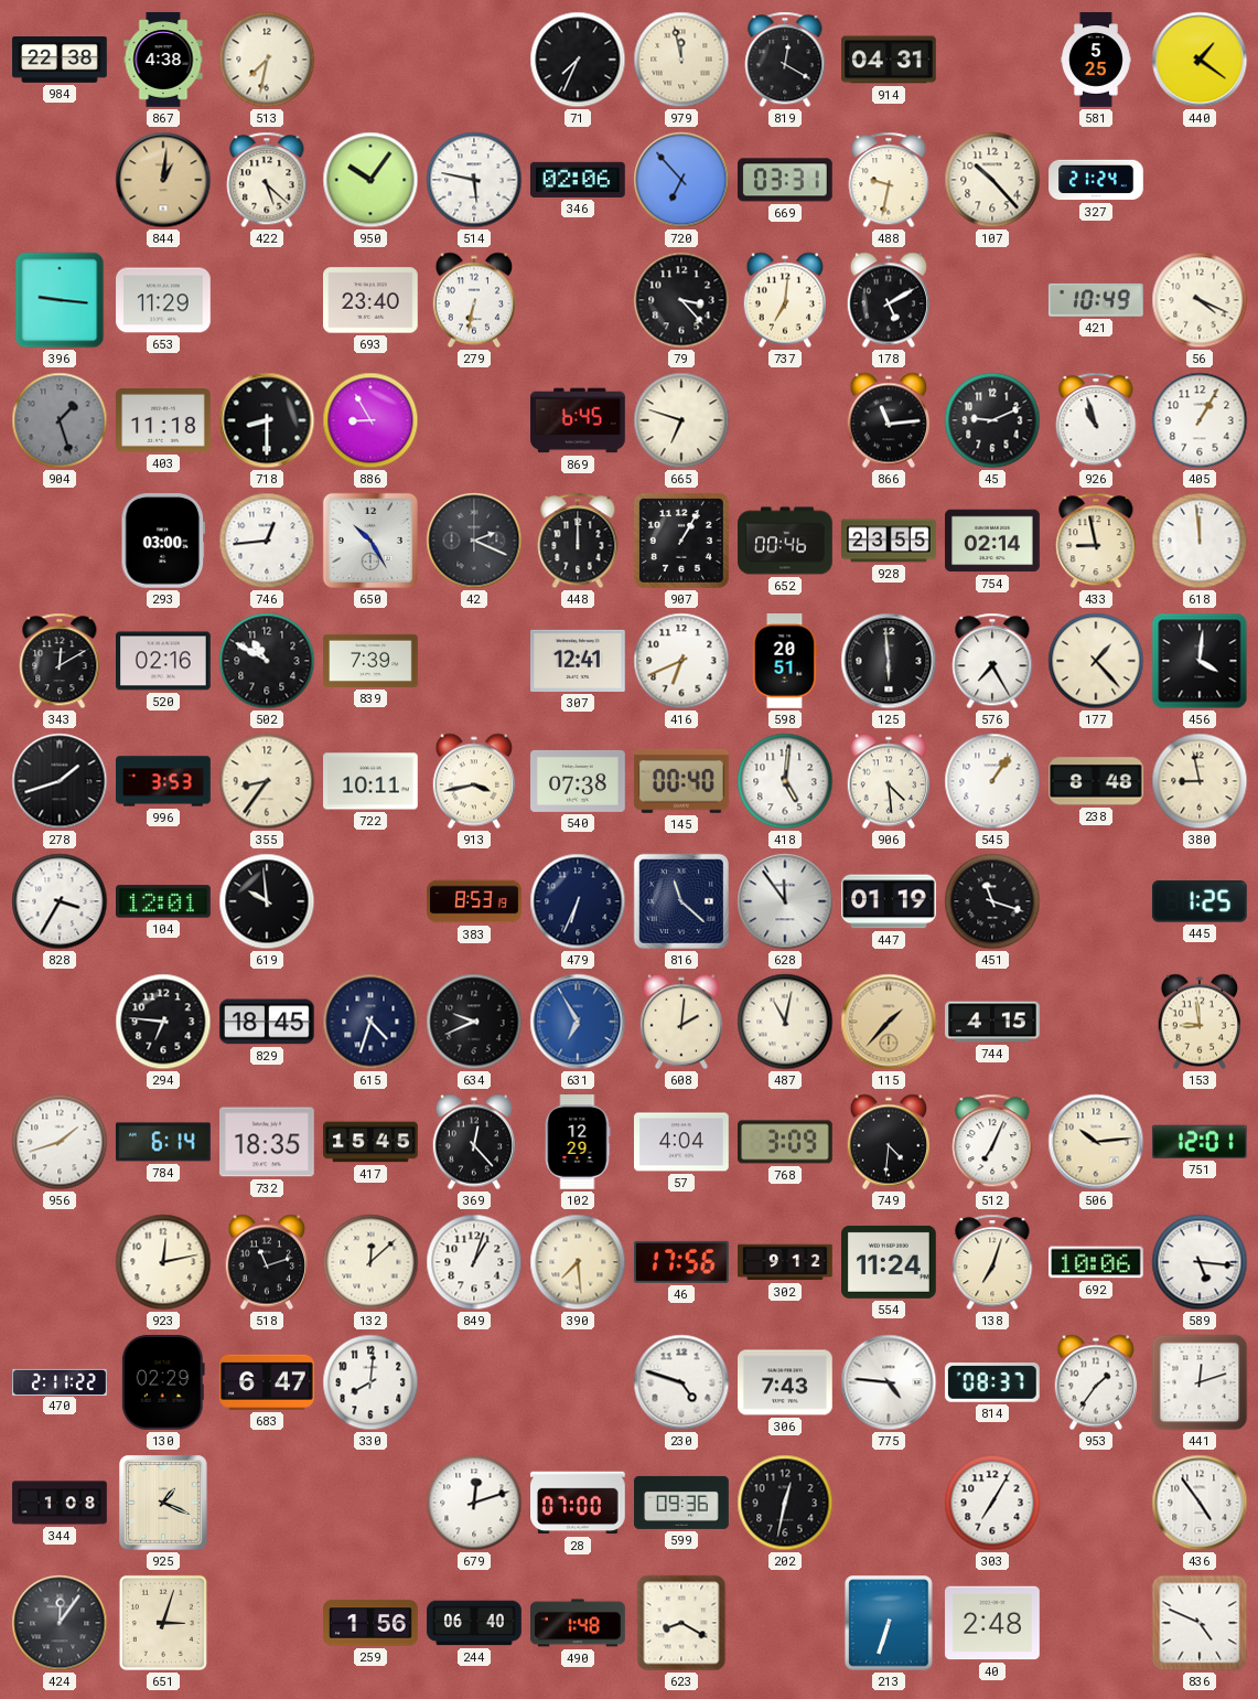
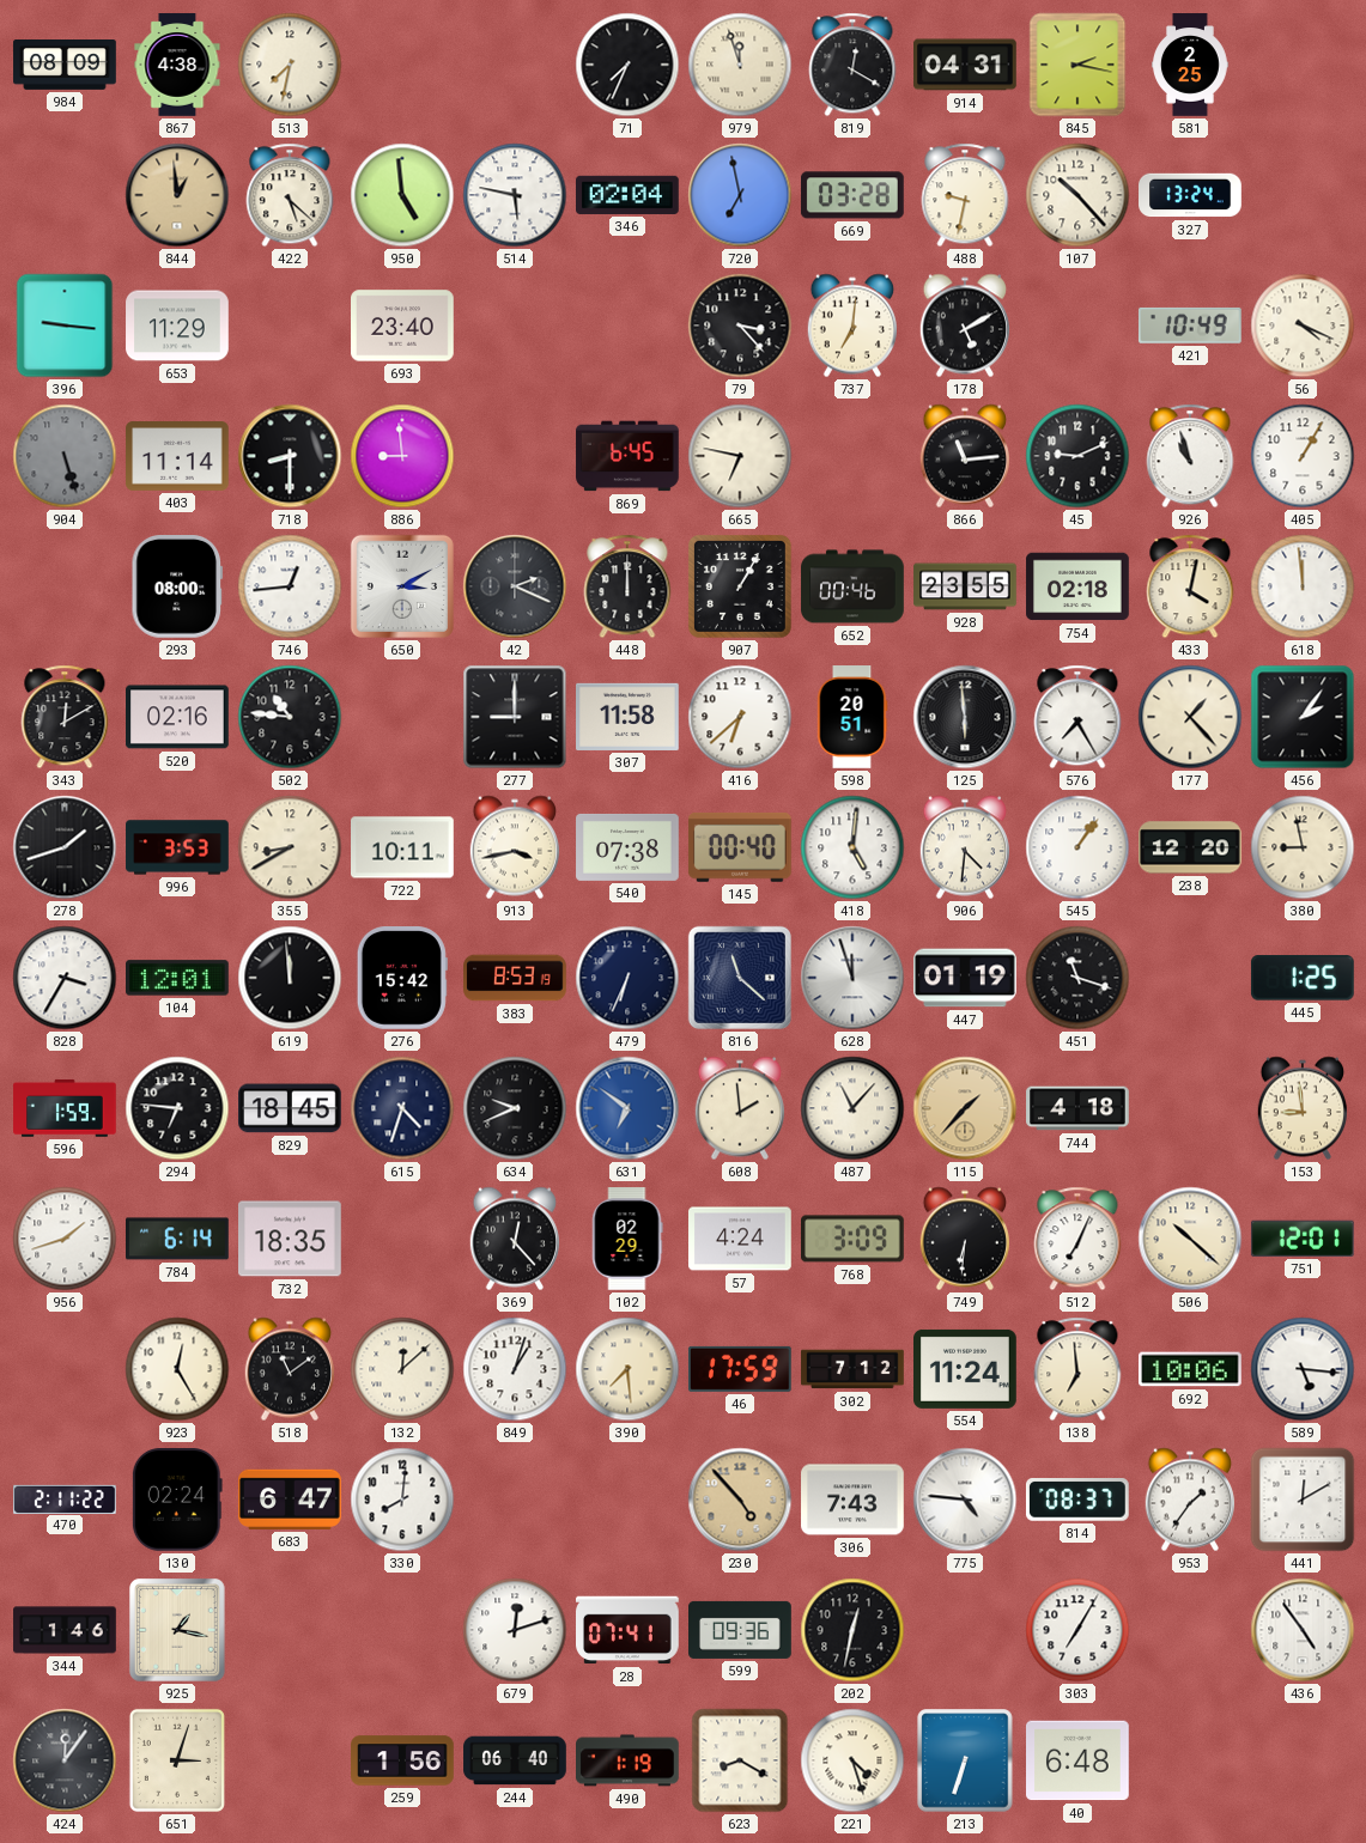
984: 22:38 -> 08:09
979: 11:58 -> 11:57
845: none -> 2:17
581: 5:25 -> 2:25
440: 1:21 -> none
844: 1:01 -> 12:59
950: 10:06 -> 4:59
346: 02:06 -> 02:04
720: 6:53 -> 6:58
669: 03:31 -> 03:28
327: 21:24 -> 13:24
279: 6:32 -> none
904: 1:27 -> 5:27
403: 11:18 -> 11:14
886: 8:55 -> 8:59
665: 6:48 -> 6:47
293: 03:00 -> 08:00
650: 10:25 -> 3:10
754: 02:14 -> 02:18
433: 8:58 -> 4:02
502: 10:50 -> 10:46
839: 7:39 -> none
277: none -> 9:00
307: 12:41 -> 11:58
416: 6:41 -> 6:38
456: 4:01 -> 2:06
355: 8:36 -> 8:40
906: 4:29 -> 4:31
238: 8:48 -> 12:20
619: 9:59 -> 11:59
276: none -> 15:42
628: 11:54 -> 11:57
596: none -> 1:59
631: 6:55 -> 6:51
608: 2:01 -> 1:59
487: 11:02 -> 11:07
744: 4:15 -> 4:18
417: 15:45 -> none
102: 12:29 -> 02:29
57: 4:04 -> 4:24
749: 4:31 -> 6:31
506: 10:14 -> 10:22
923: 12:13 -> 12:25
518: 11:12 -> 11:09
46: 17:56 -> 17:59
302: 9:12 -> 7:12
138: 7:03 -> 6:59
130: 02:29 -> 02:24
230: 4:48 -> 4:53
230 dial: white -> champagne
441: 12:12 -> 12:10
344: 1:08 -> 1:46
925: 1:19 -> 1:17
28: 07:00 -> 07:41
490: 1:48 -> 1:19
221: none -> 4:27
40: 2:48 -> 6:48
836: 4:49 -> none
